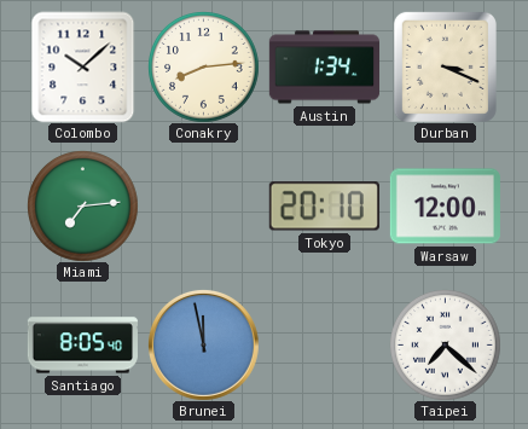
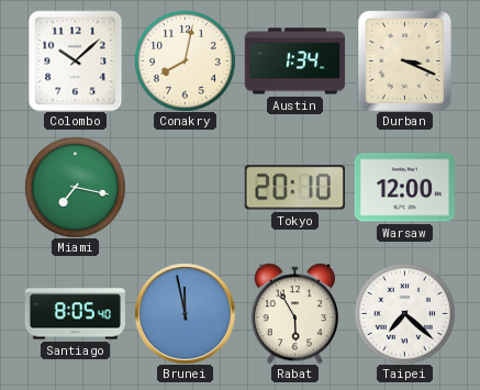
Conakry: 8:14 -> 8:02
Miami: 7:14 -> 7:17
Rabat: none -> 5:55
